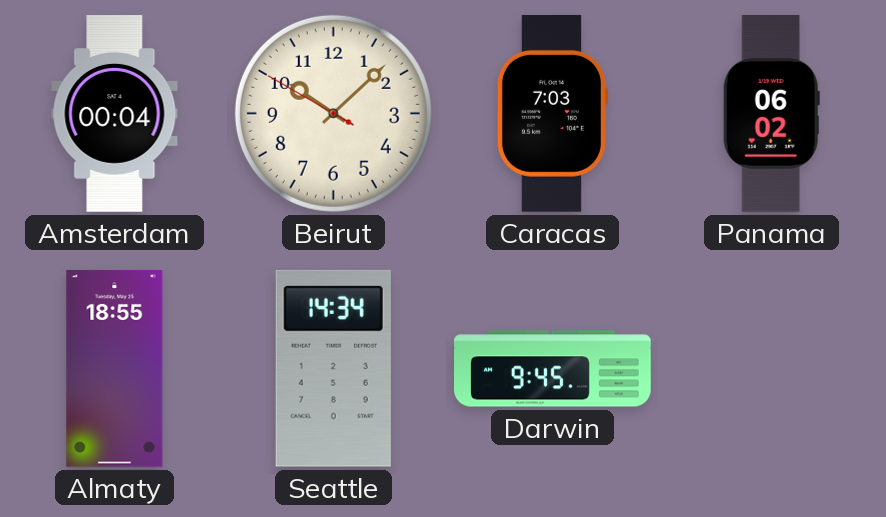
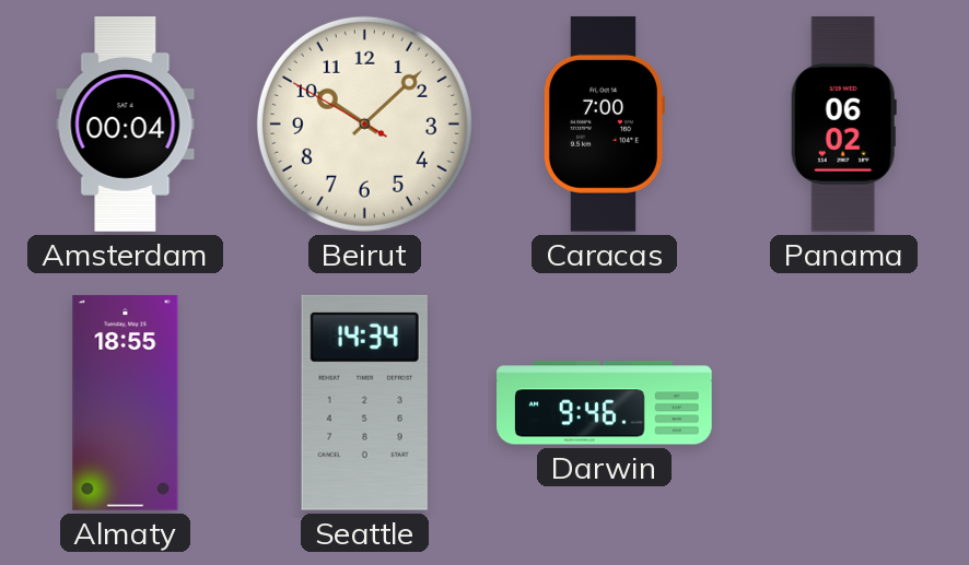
Caracas: 7:03 -> 7:00
Darwin: 9:45 -> 9:46
